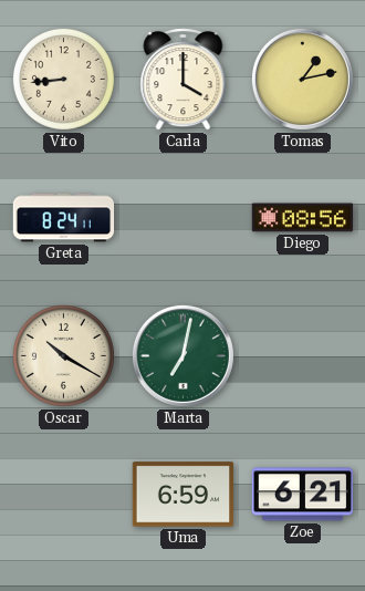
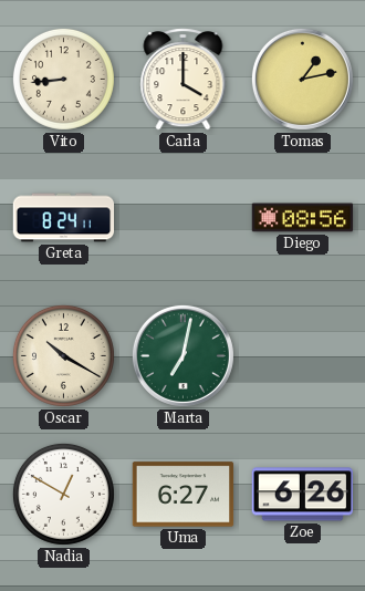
Nadia: none -> 12:50
Uma: 6:59 -> 6:27
Zoe: 6:21 -> 6:26
